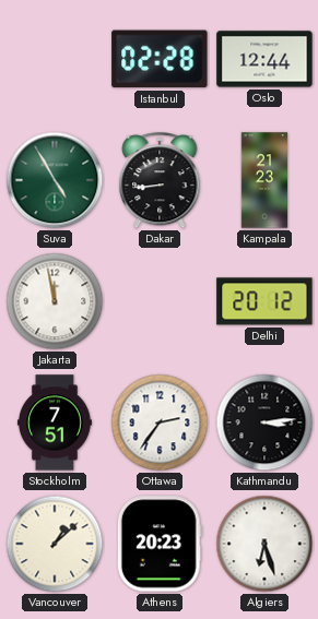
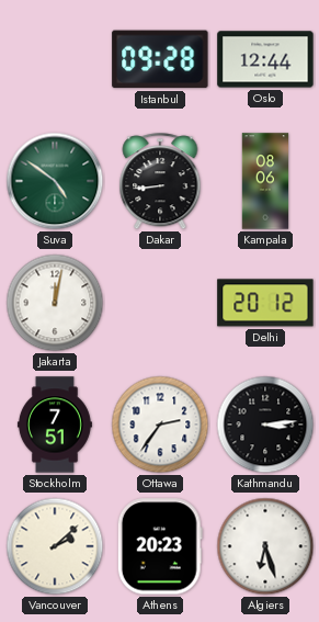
Istanbul: 02:28 -> 09:28
Suva: 4:55 -> 4:51
Kampala: 21:23 -> 08:06
Jakarta: 11:58 -> 12:02
Vancouver: 1:08 -> 2:08
